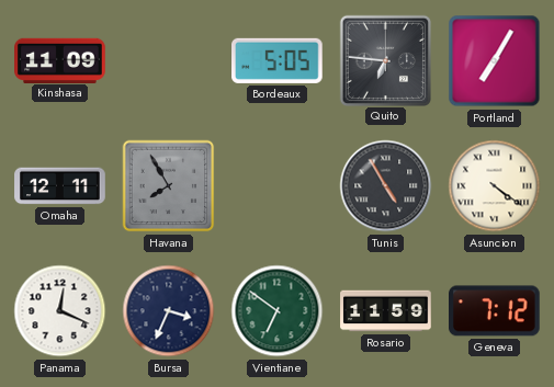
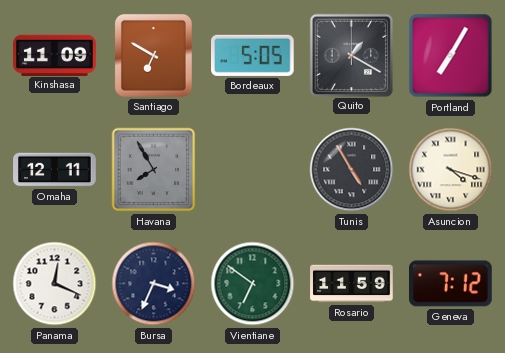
Santiago: none -> 6:50
Quito: 6:46 -> 1:20
Asuncion: 4:21 -> 4:18
